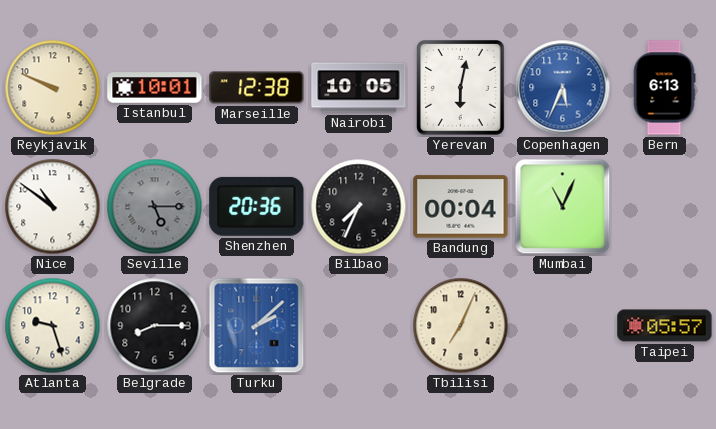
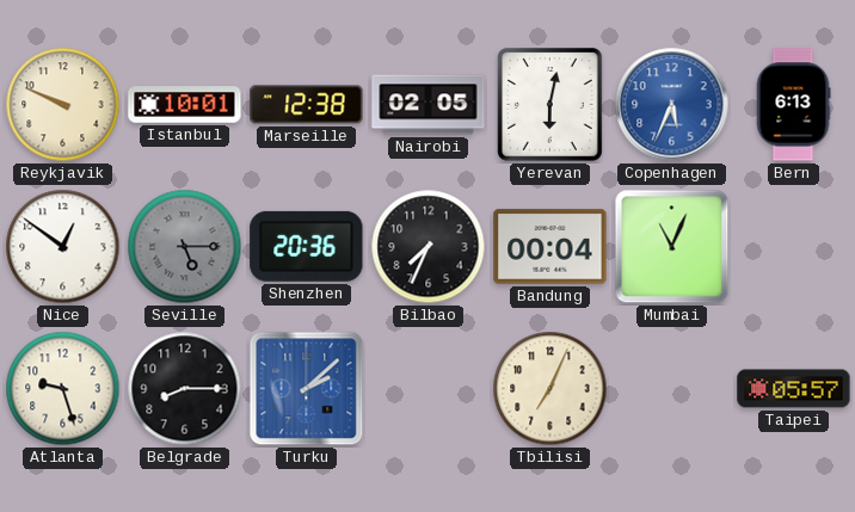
Nairobi: 10:05 -> 02:05
Nice: 10:51 -> 12:51
